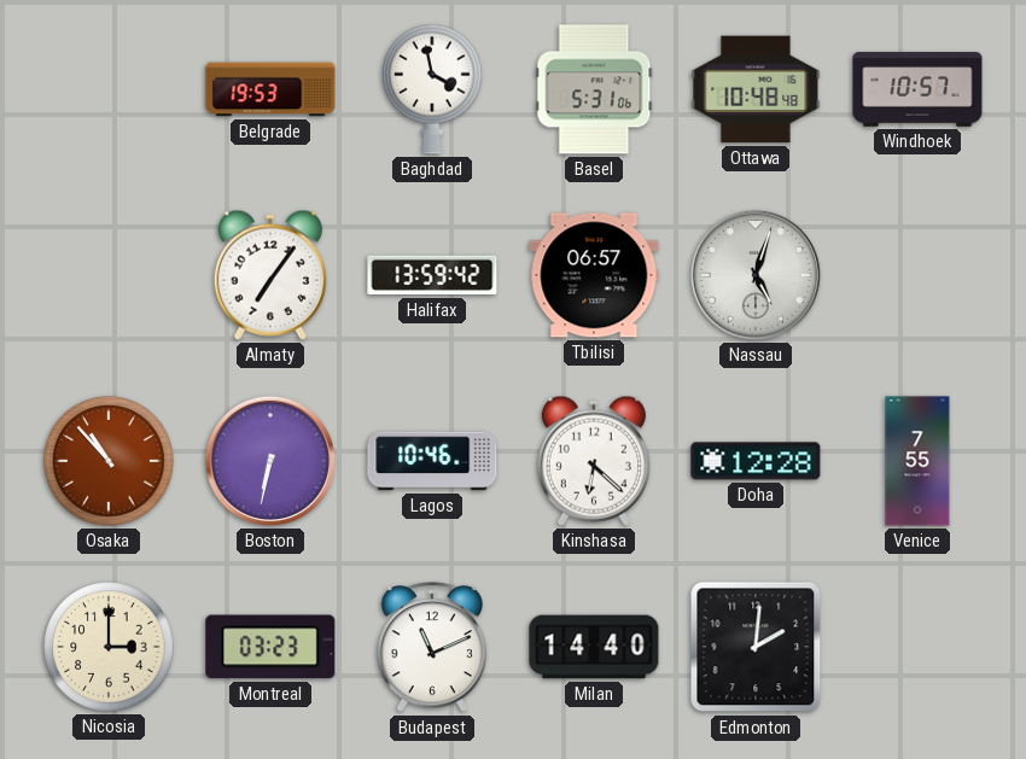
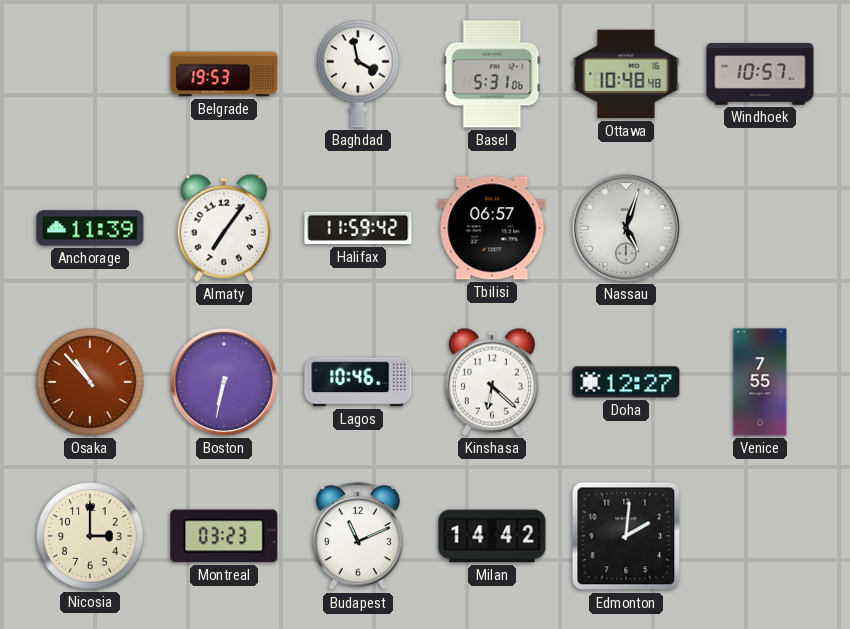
Anchorage: none -> 11:39
Halifax: 13:59 -> 11:59
Doha: 12:28 -> 12:27
Milan: 14:40 -> 14:42
